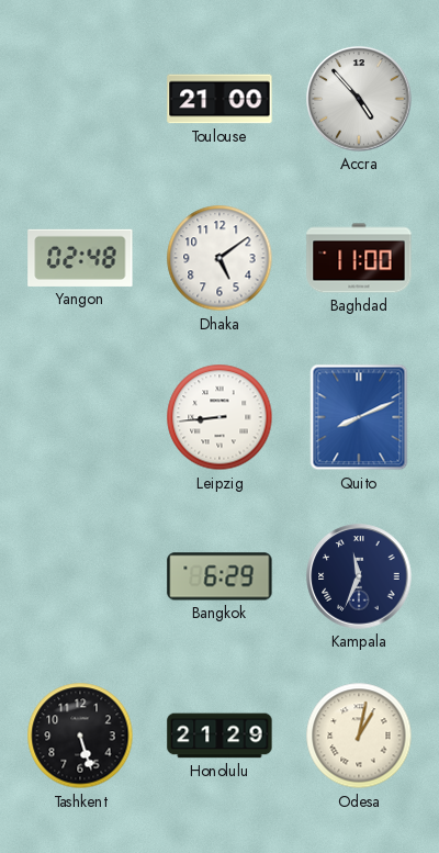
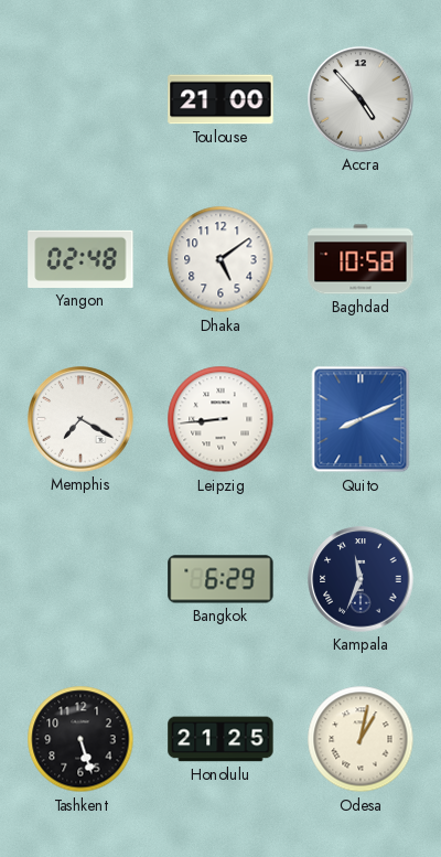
Baghdad: 11:00 -> 10:58
Memphis: none -> 7:20
Honolulu: 21:29 -> 21:25
